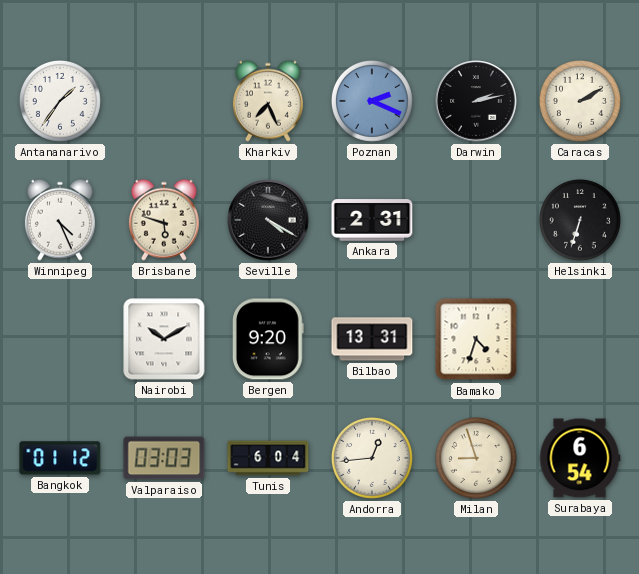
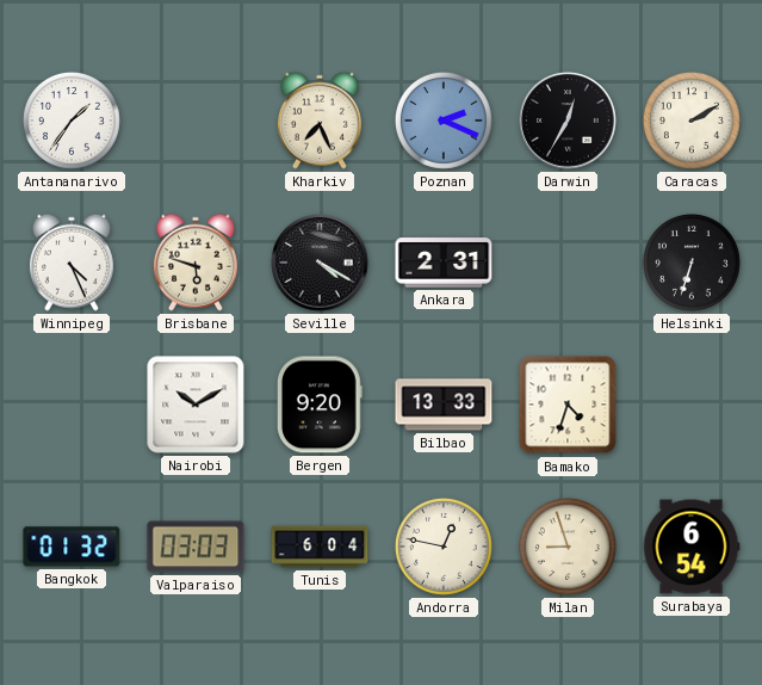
Darwin: 2:13 -> 12:35
Bilbao: 13:31 -> 13:33
Bangkok: 01:12 -> 01:32
Andorra: 12:44 -> 12:47
